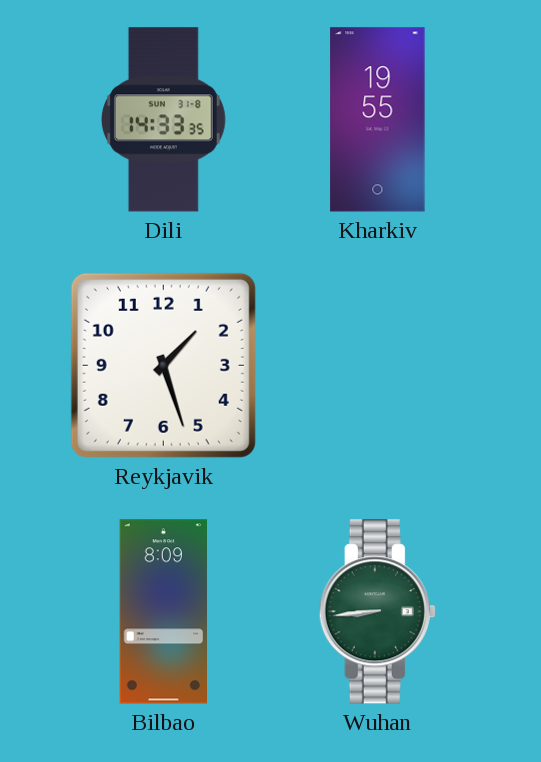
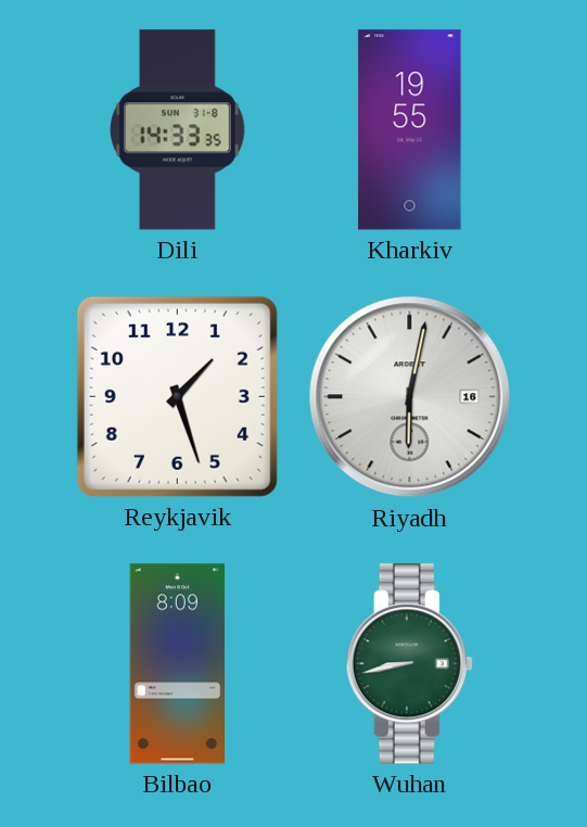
Riyadh: none -> 6:02
Wuhan: 8:44 -> 8:43
